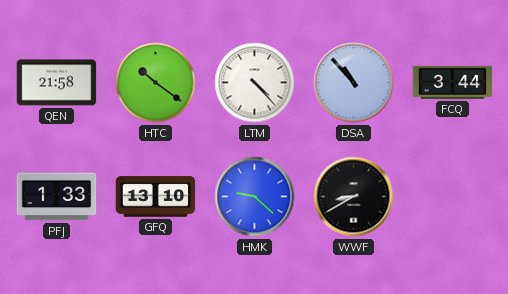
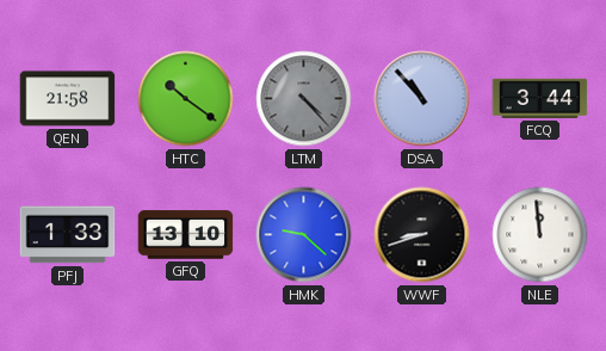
LTM dial: white -> grey
WWF: 8:40 -> 8:42
NLE: none -> 11:59
